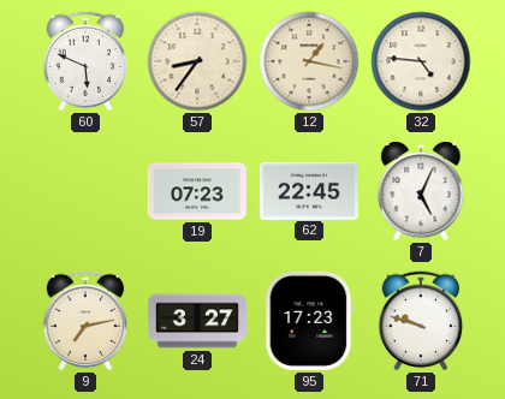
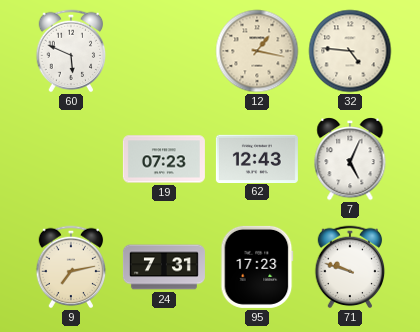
57: 8:36 -> none
62: 22:45 -> 12:43
24: 3:27 -> 7:31
